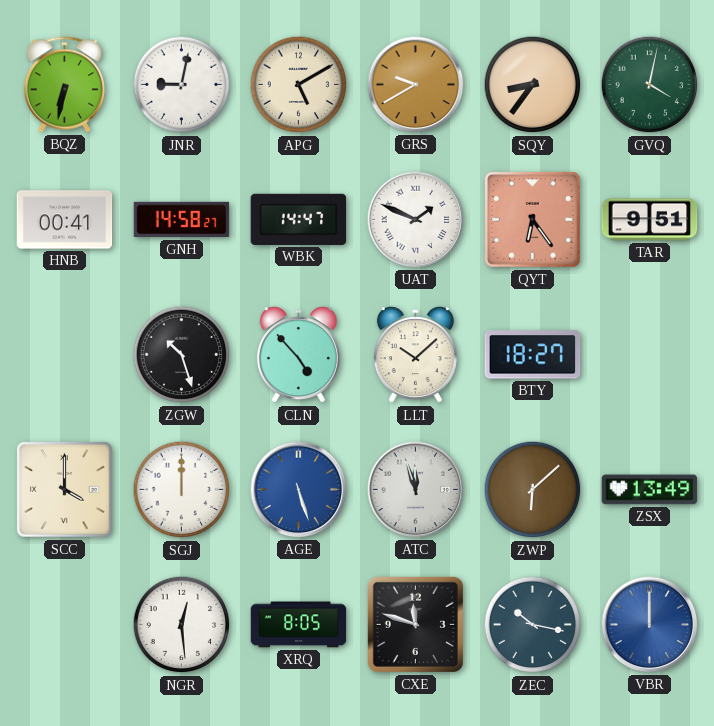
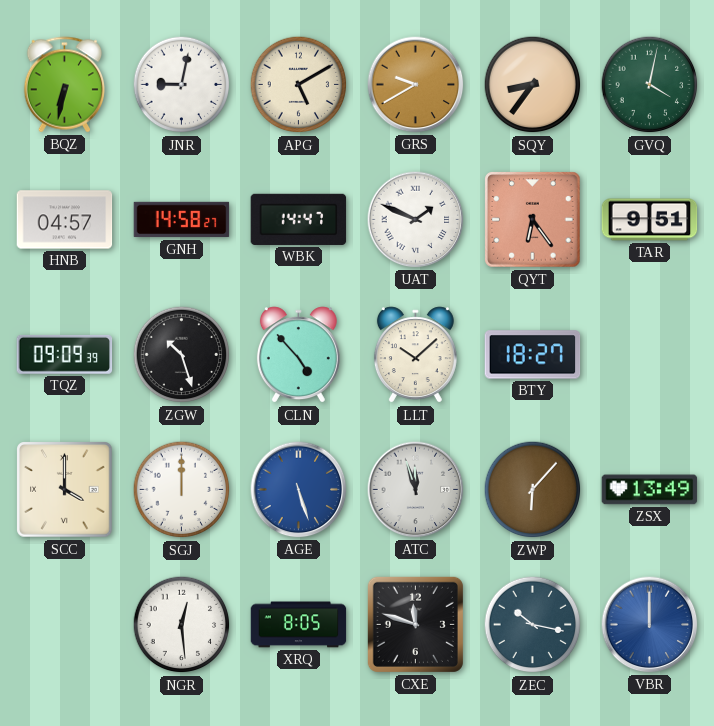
HNB: 00:41 -> 04:57
TQZ: none -> 09:09
ZWP: 6:08 -> 6:07
